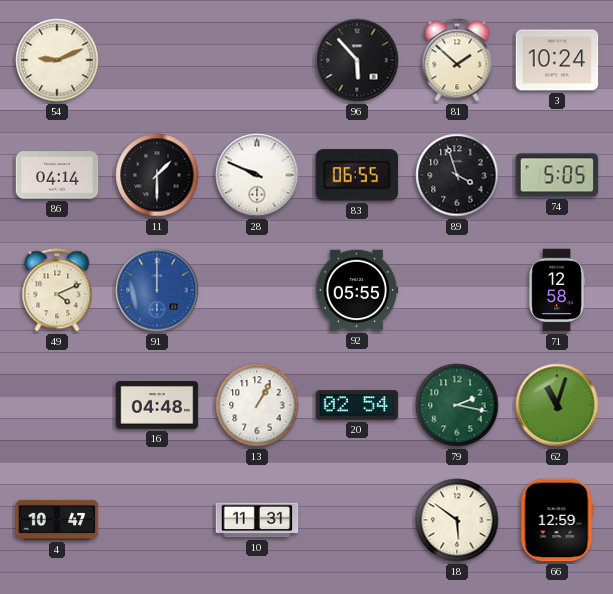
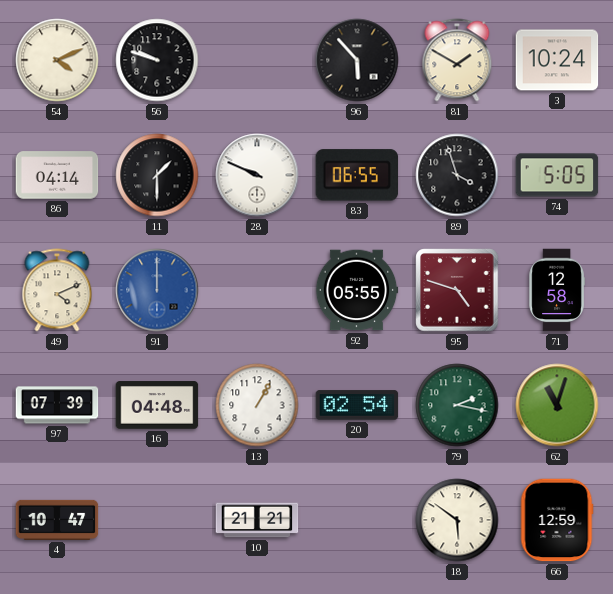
54: 9:11 -> 4:11
56: none -> 9:48
81: 1:52 -> 1:50
95: none -> 4:48
97: none -> 07:39
10: 11:31 -> 21:21
